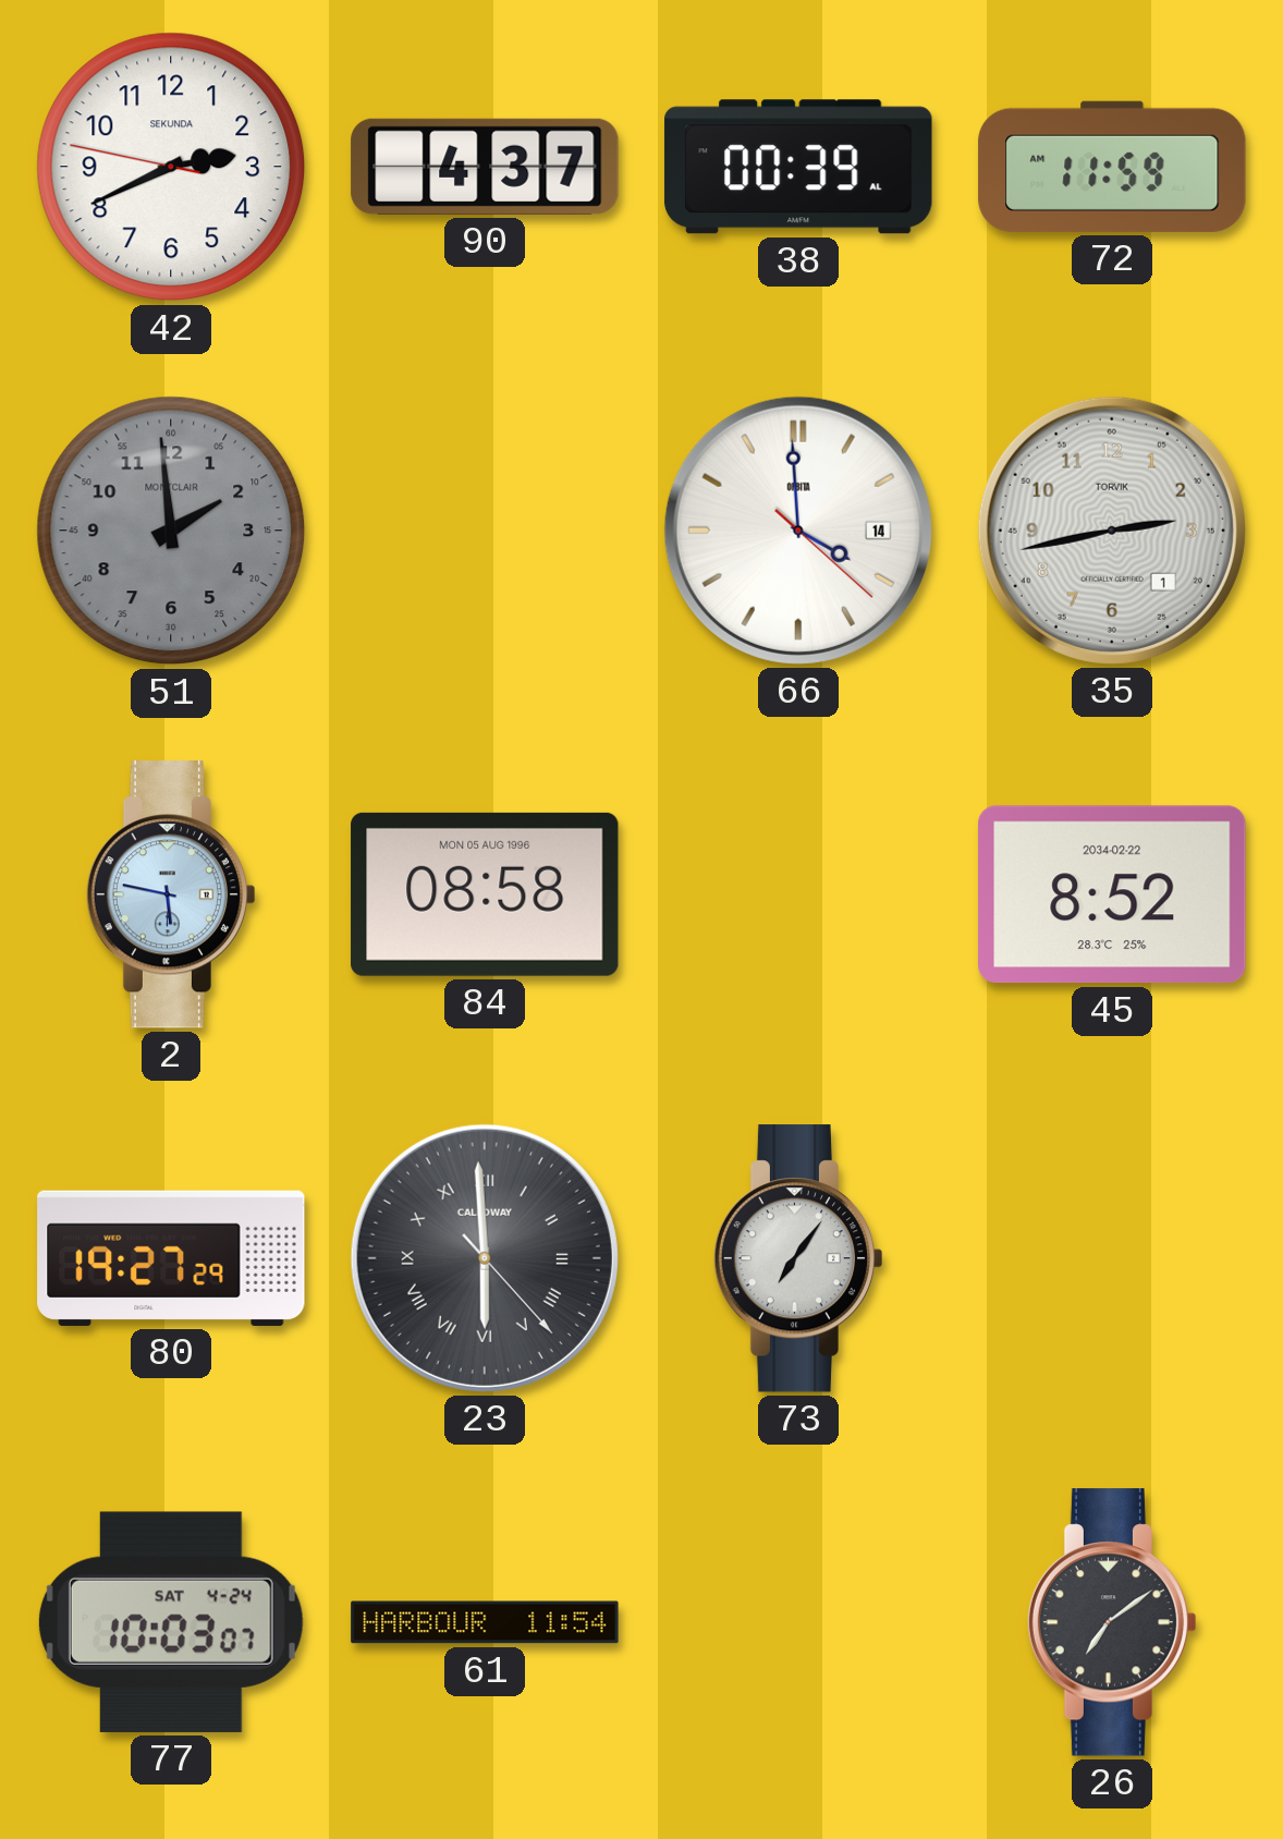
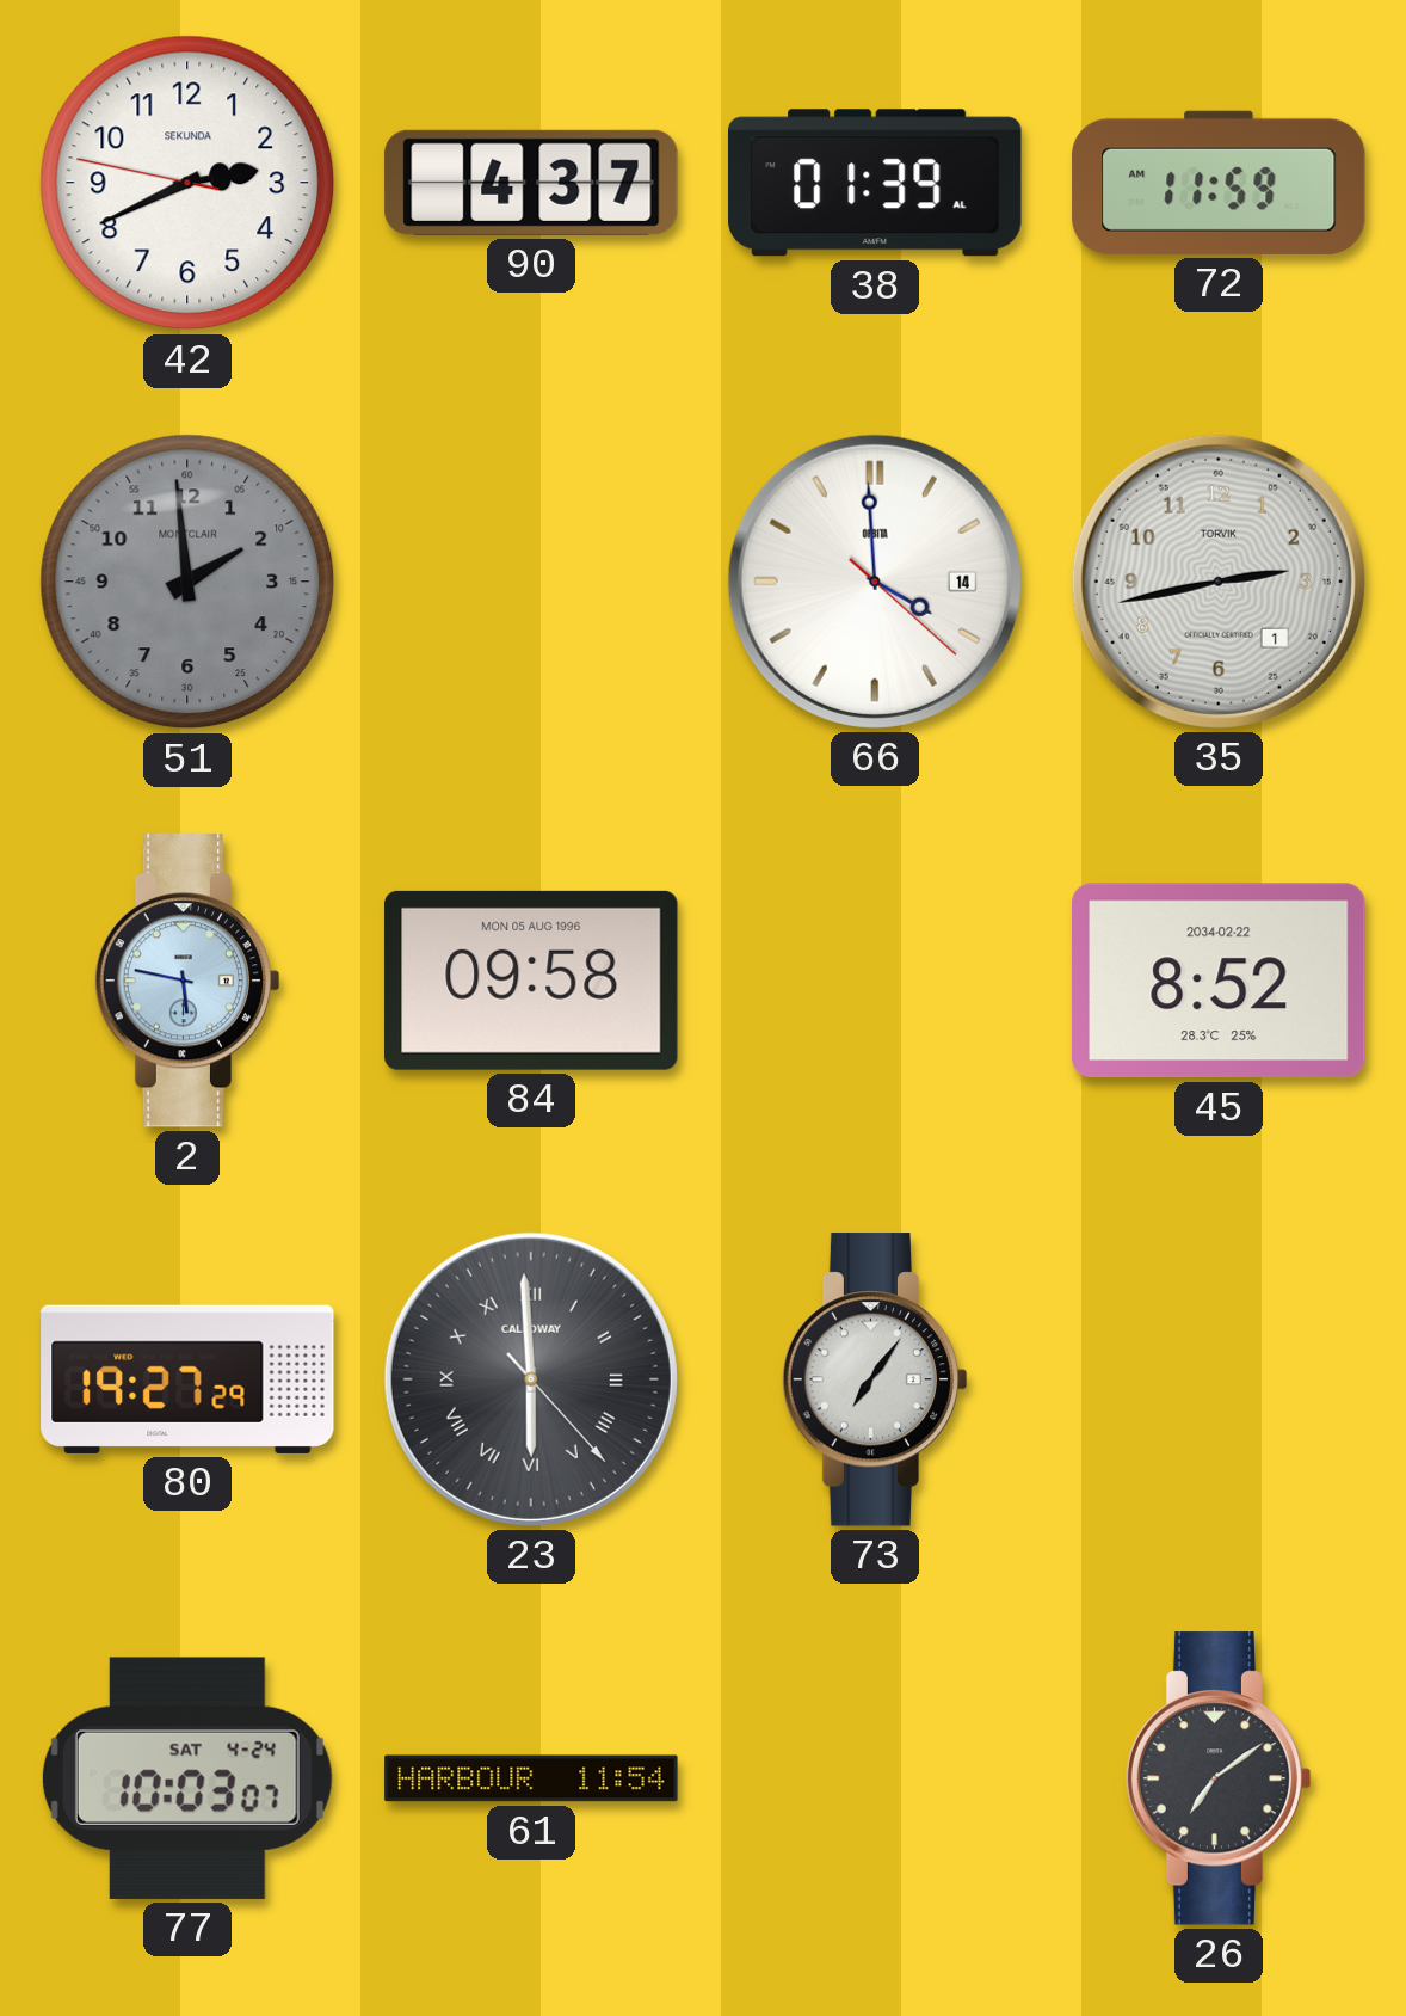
38: 00:39 -> 01:39
84: 08:58 -> 09:58
